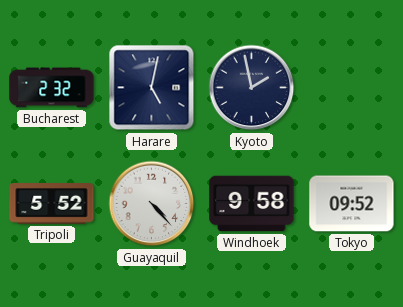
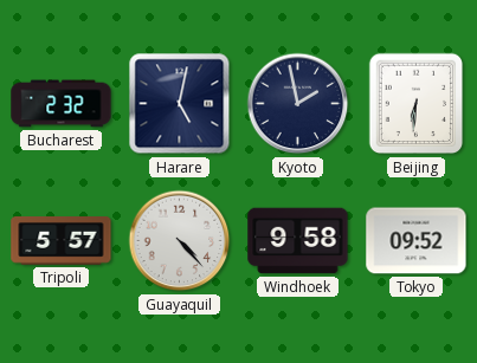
Beijing: none -> 6:31
Tripoli: 5:52 -> 5:57
